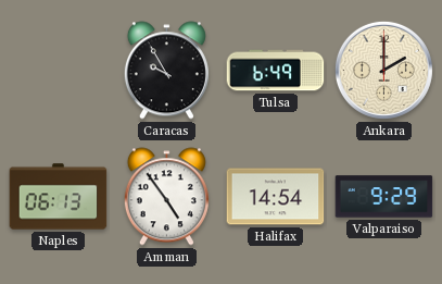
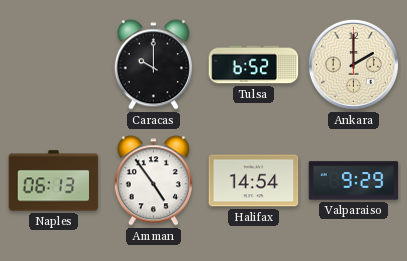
Caracas: 9:55 -> 10:00
Tulsa: 6:49 -> 6:52
